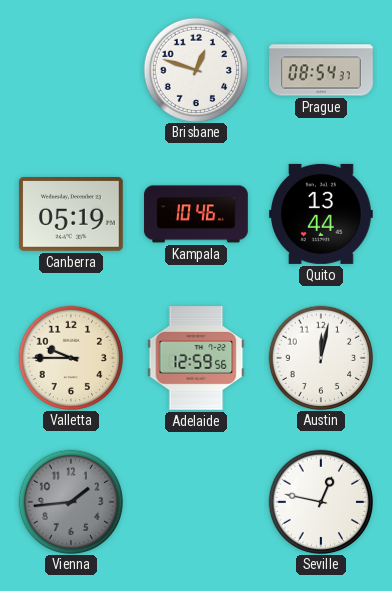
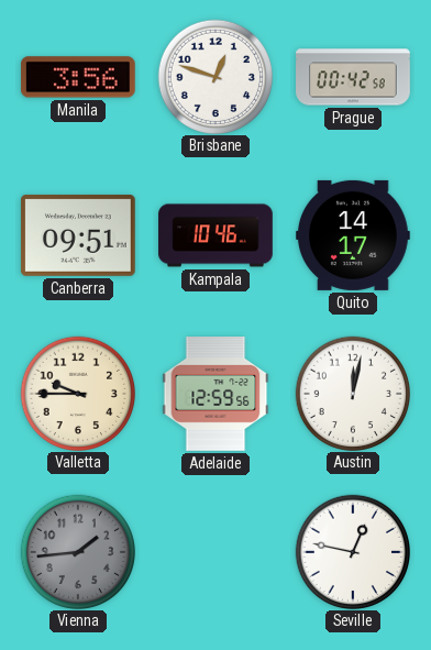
Manila: none -> 3:56
Prague: 08:54 -> 00:42
Canberra: 05:19 -> 09:51
Quito: 13:44 -> 14:17
